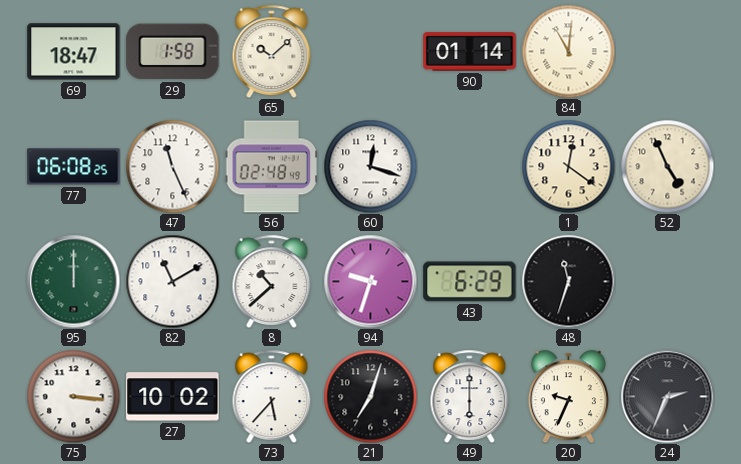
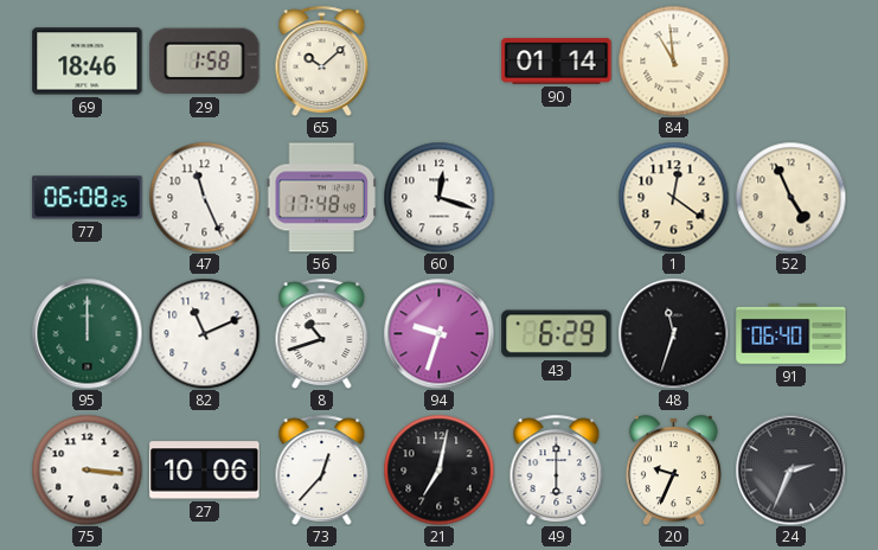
69: 18:47 -> 18:46
84: 11:01 -> 10:59
56: 02:48 -> 17:48
82: 11:10 -> 11:11
8: 10:38 -> 10:42
91: none -> 06:40
27: 10:02 -> 10:06
73: 5:37 -> 12:37
21: 7:03 -> 7:02
